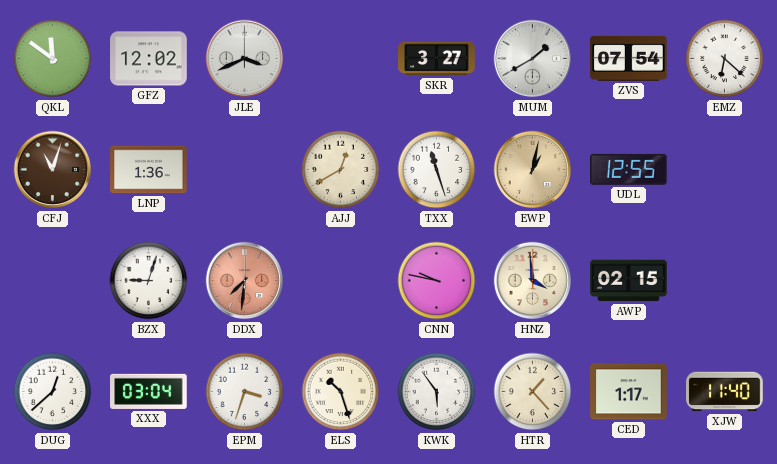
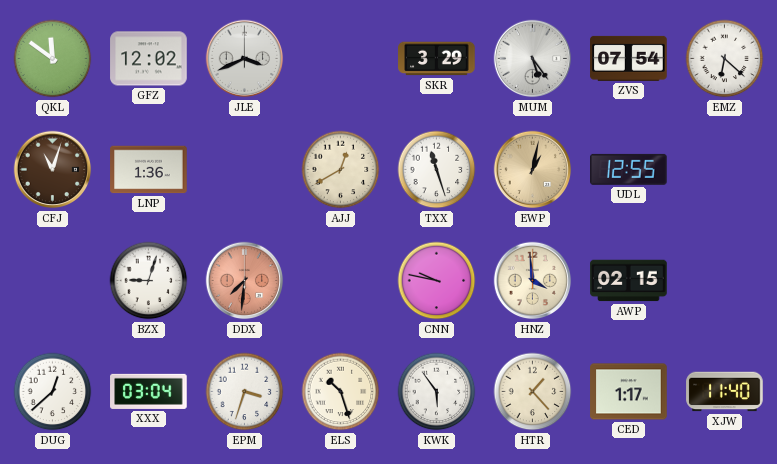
SKR: 3:27 -> 3:29
MUM: 1:40 -> 5:24
